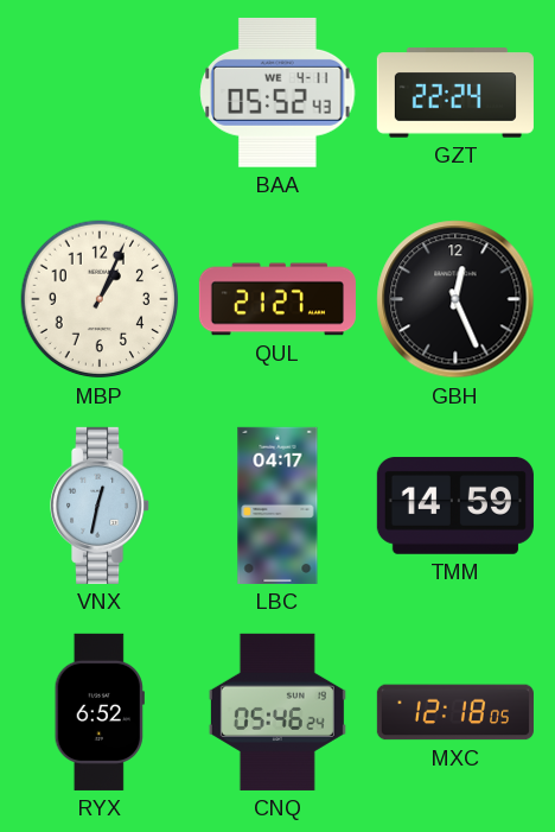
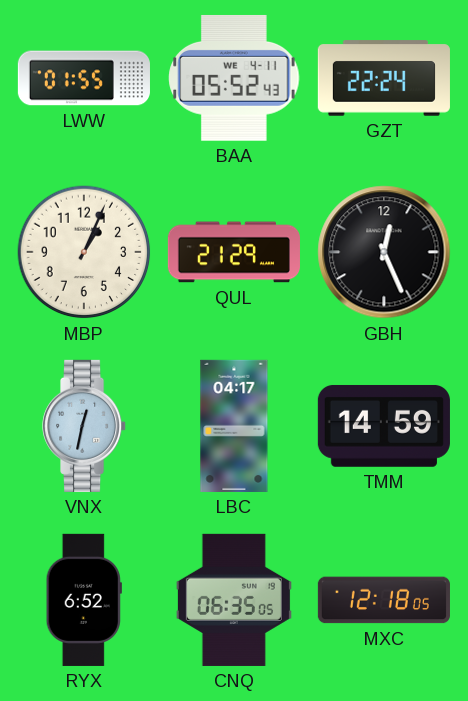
LWW: none -> 01:55
QUL: 21:27 -> 21:29
CNQ: 05:46 -> 06:35
